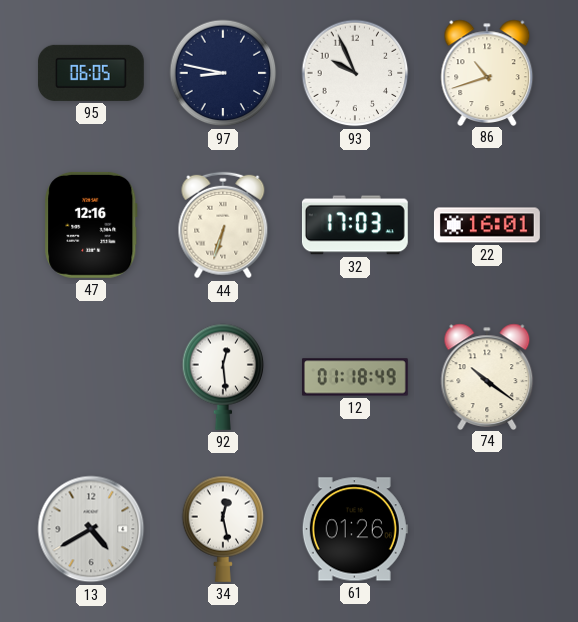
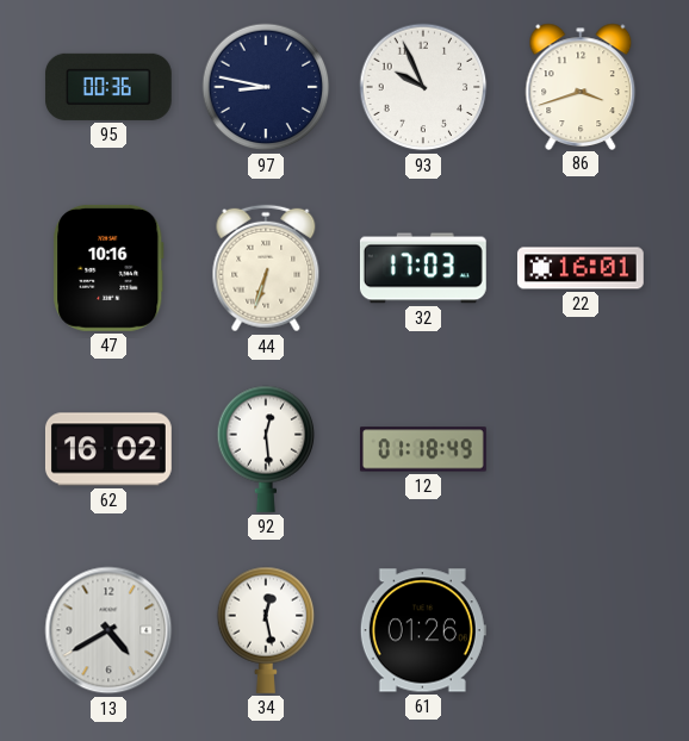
95: 06:05 -> 00:36
86: 10:42 -> 3:42
47: 12:16 -> 10:16
62: none -> 16:02
74: 10:21 -> none
